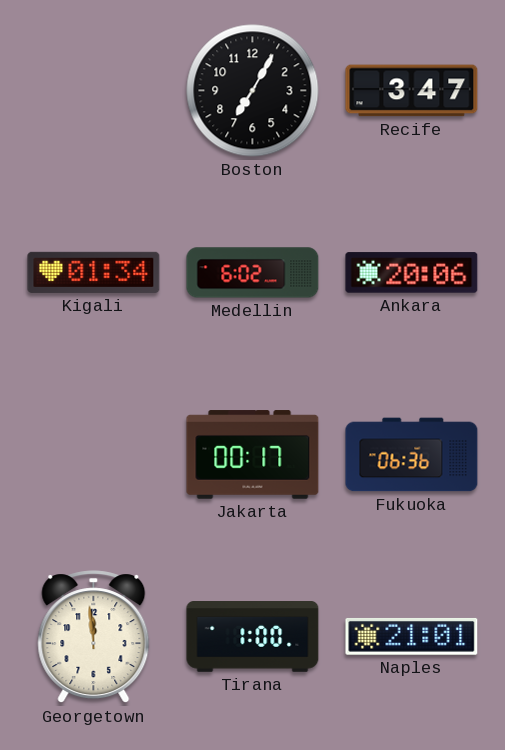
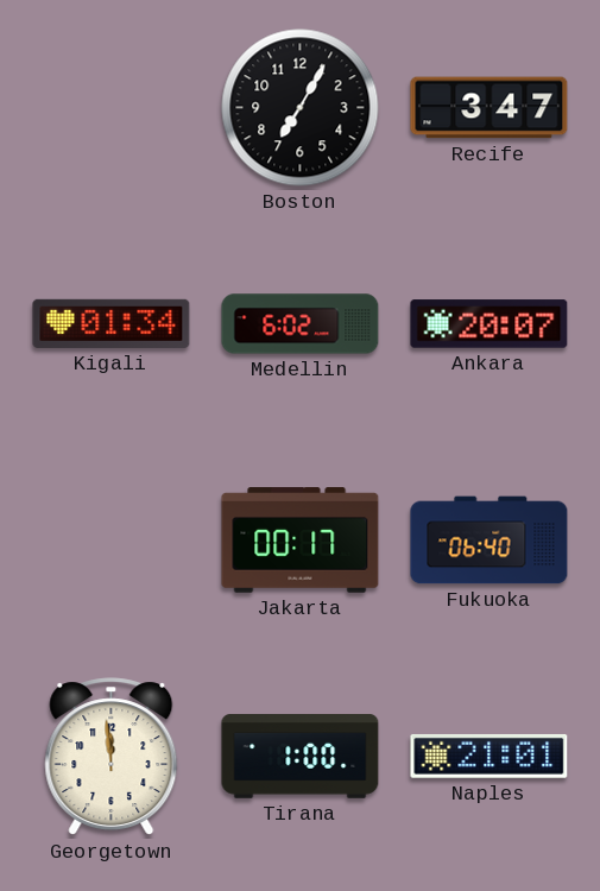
Ankara: 20:06 -> 20:07
Fukuoka: 06:36 -> 06:40
